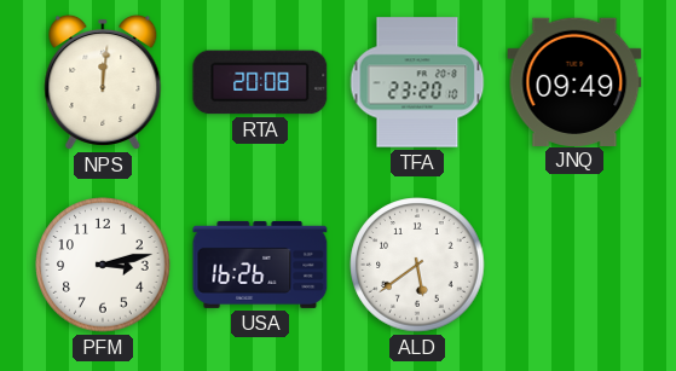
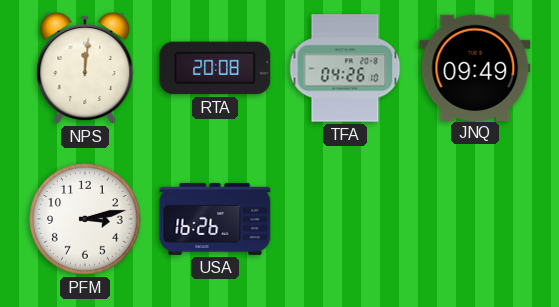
TFA: 23:20 -> 04:26
ALD: 5:39 -> none
